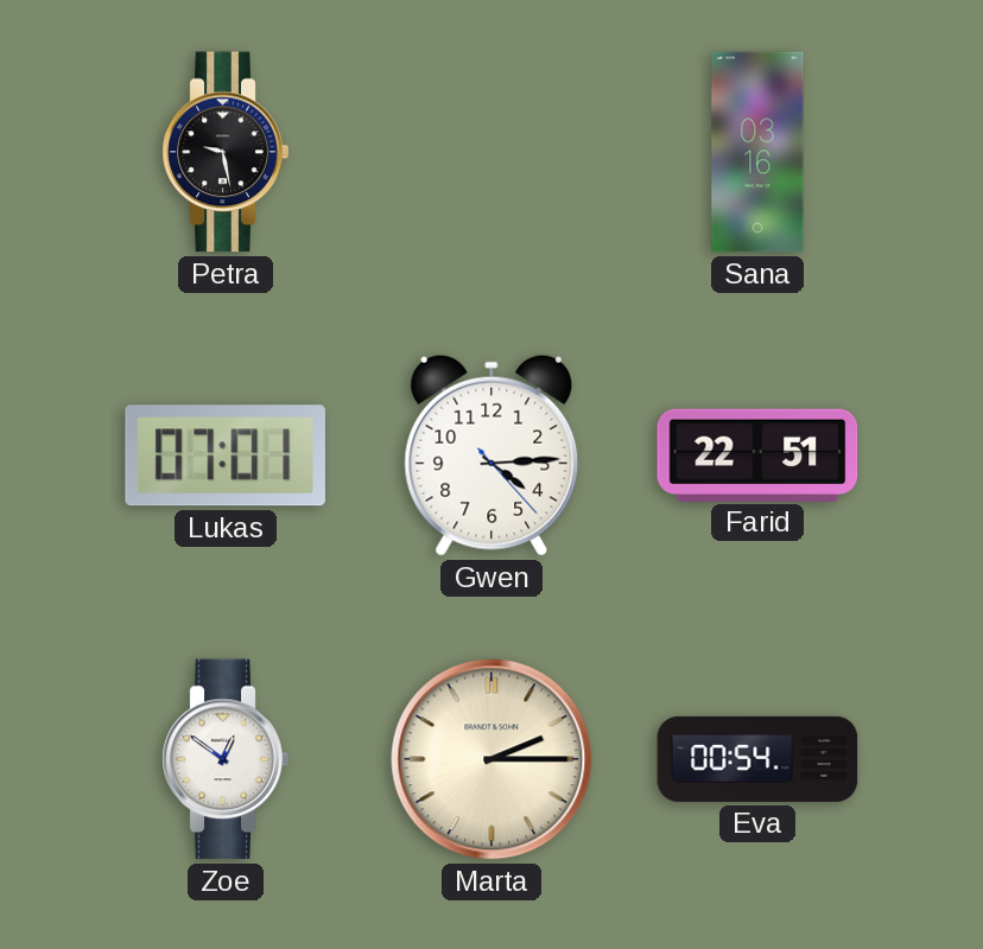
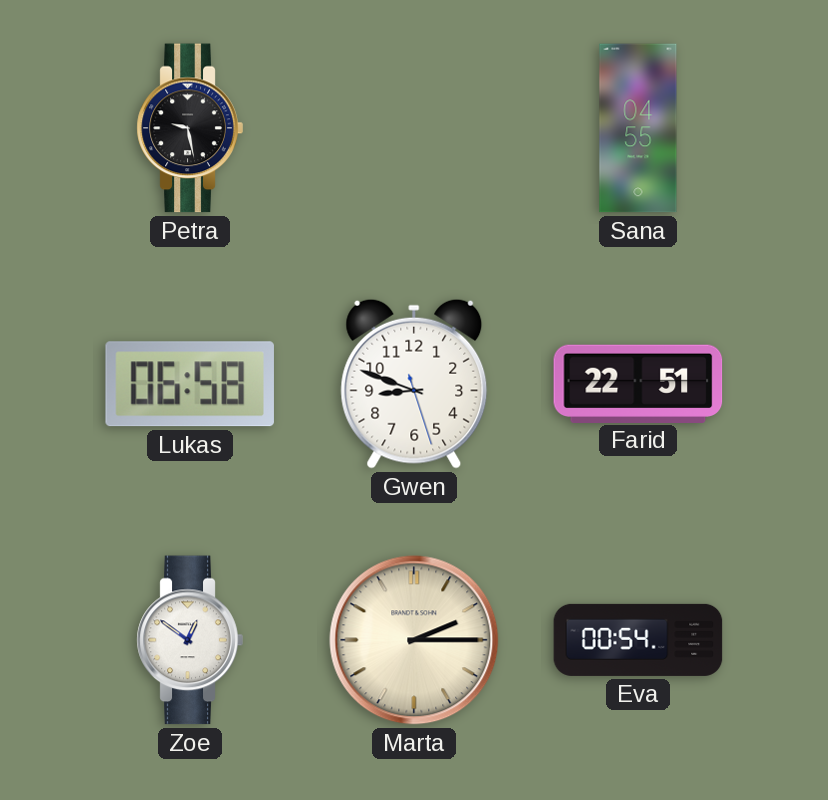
Sana: 03:16 -> 04:55
Lukas: 07:01 -> 06:58
Gwen: 4:14 -> 8:48
